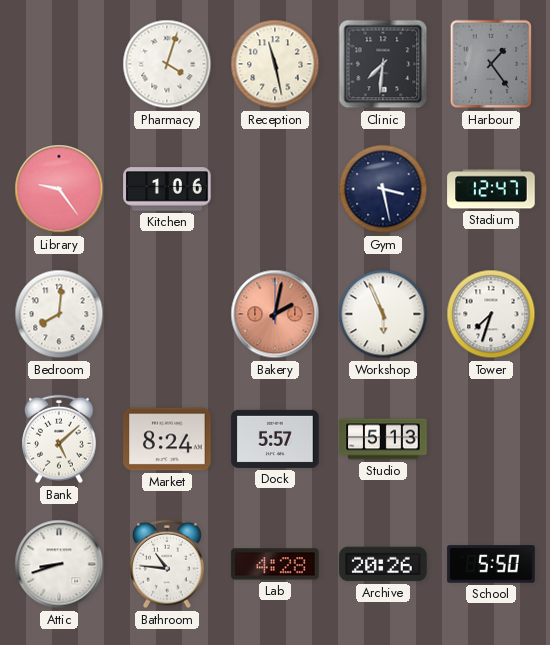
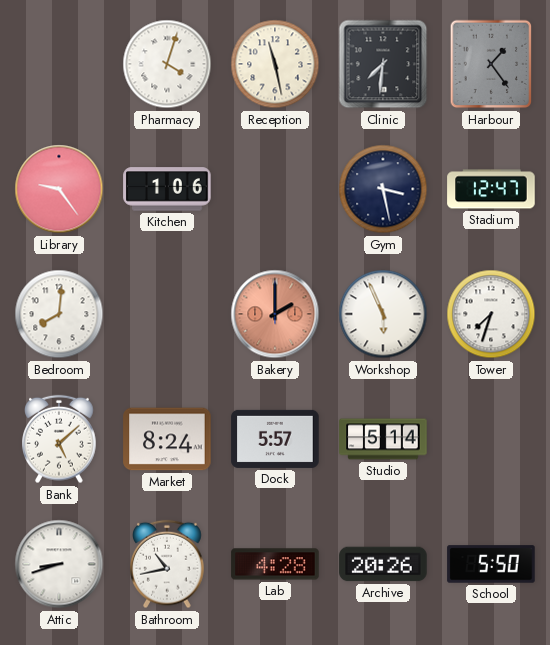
Bakery: 2:02 -> 2:00
Studio: 5:13 -> 5:14
Bathroom: 10:46 -> 10:43
